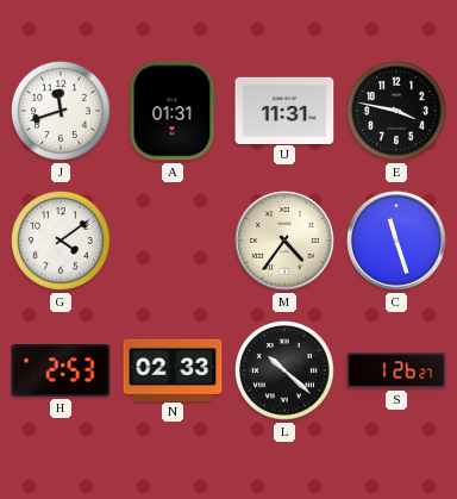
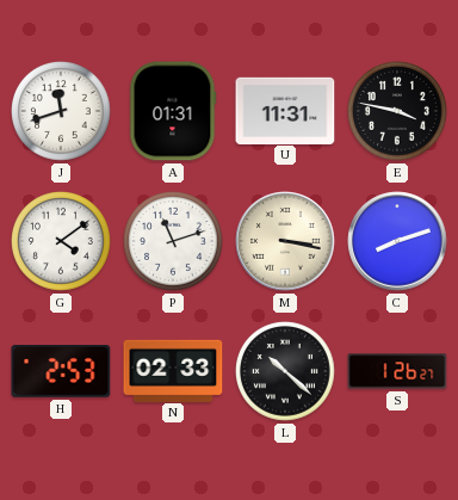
P: none -> 11:12
M: 4:36 -> 3:17
C: 11:27 -> 8:12
